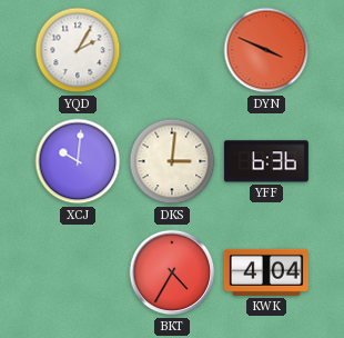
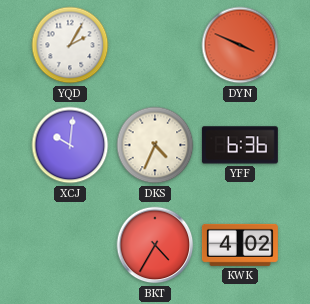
DKS: 3:01 -> 4:34
KWK: 4:04 -> 4:02
